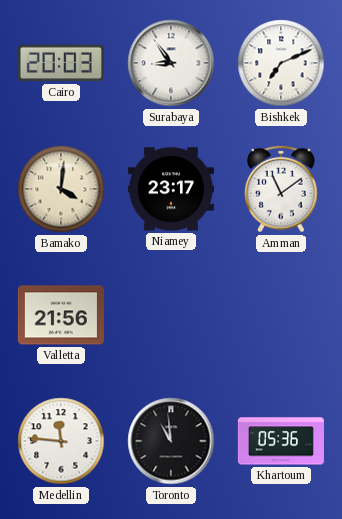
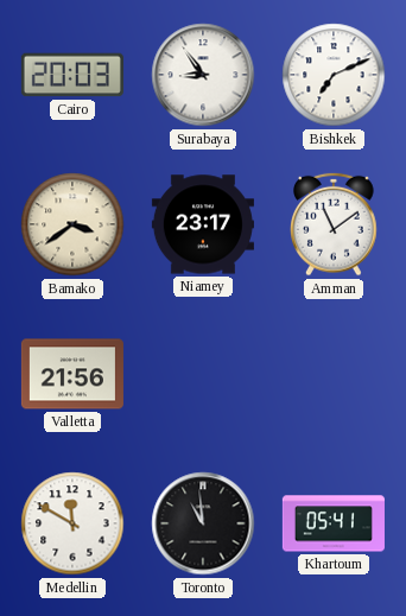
Bamako: 4:01 -> 3:39
Medellin: 11:46 -> 11:50
Khartoum: 05:36 -> 05:41
